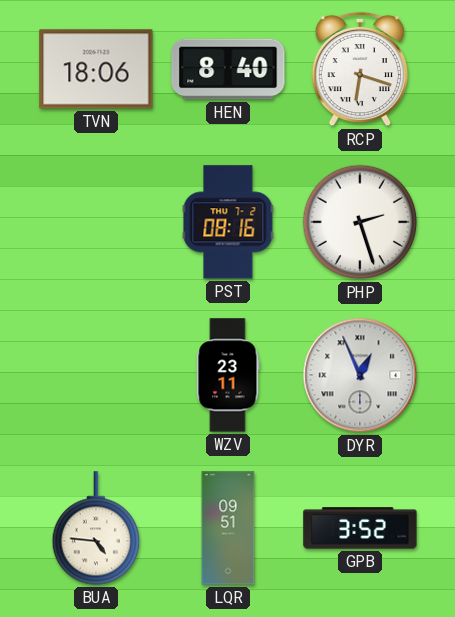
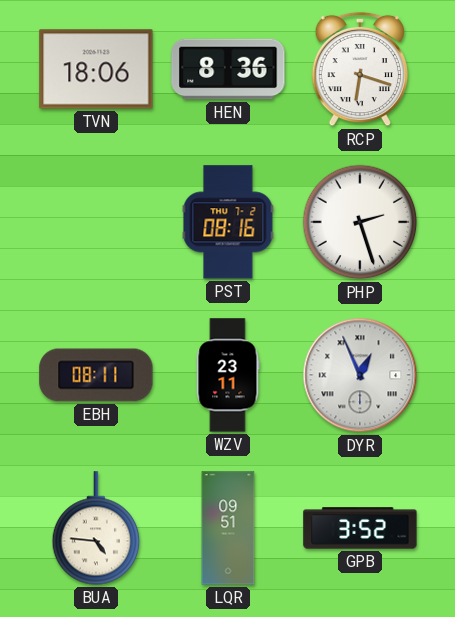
HEN: 8:40 -> 8:36
EBH: none -> 08:11
